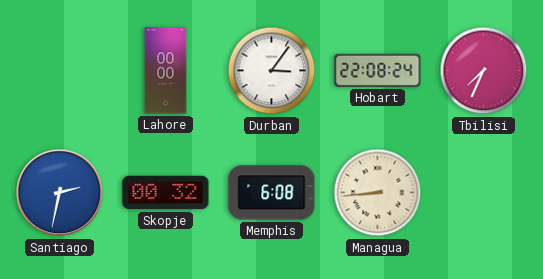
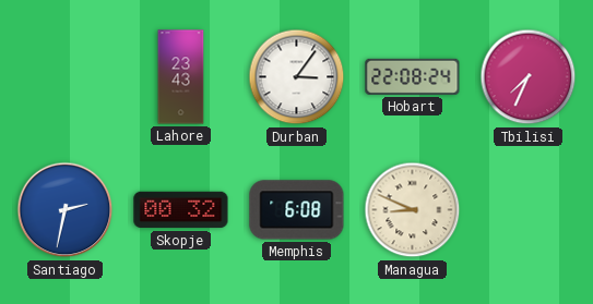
Lahore: 00:00 -> 23:43
Managua: 8:44 -> 8:49
